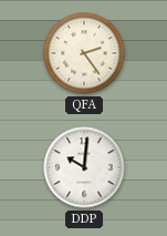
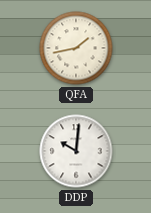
QFA: 2:24 -> 1:43
